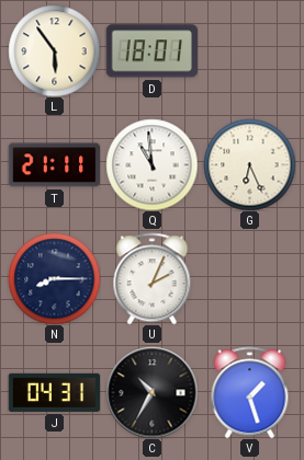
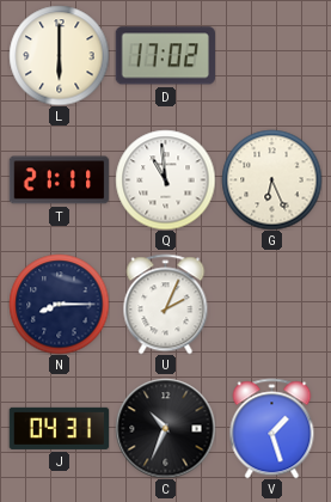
L: 5:54 -> 6:00
D: 18:01 -> 17:02
C: 10:35 -> 10:34
